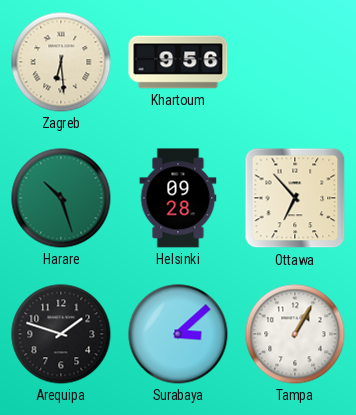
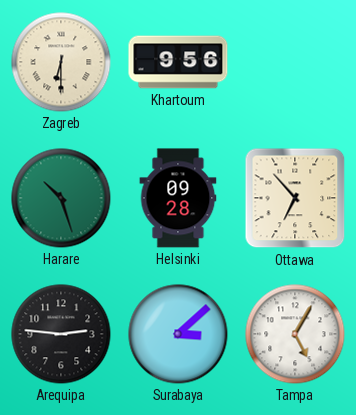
Zagreb: 6:29 -> 6:30
Arequipa: 1:48 -> 2:46
Tampa: 1:05 -> 5:05
